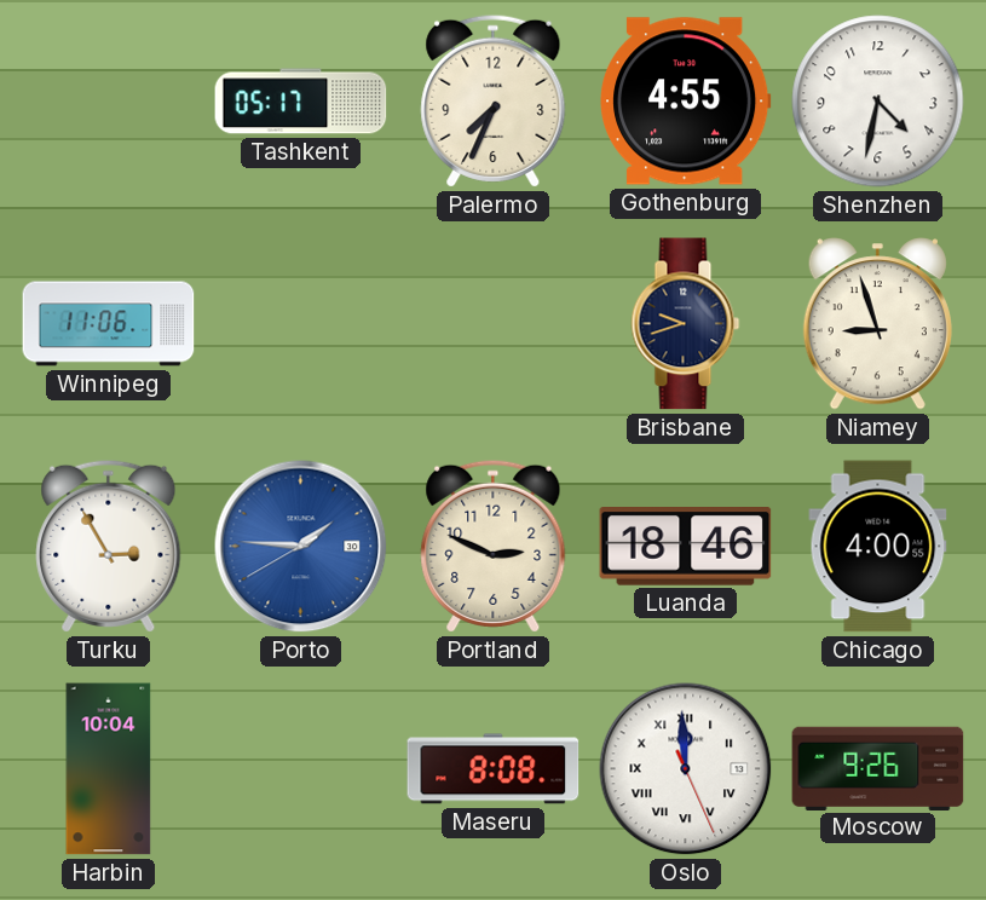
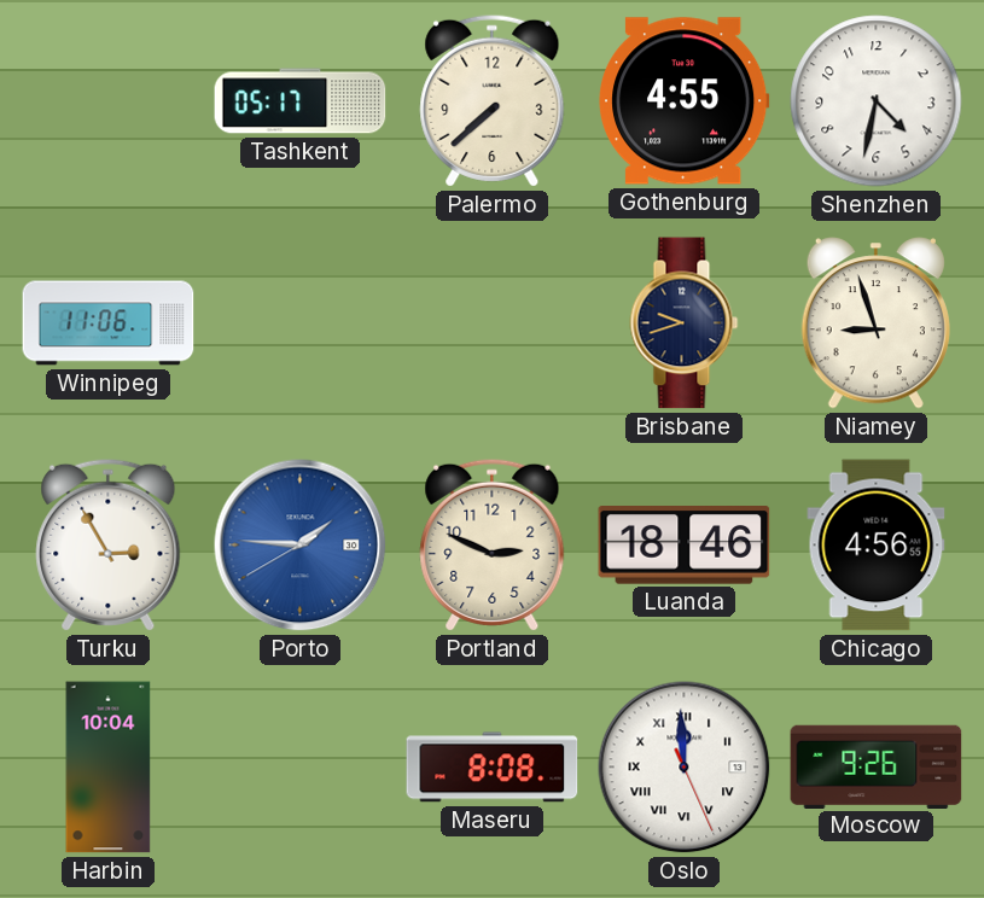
Palermo: 7:34 -> 7:38
Chicago: 4:00 -> 4:56
